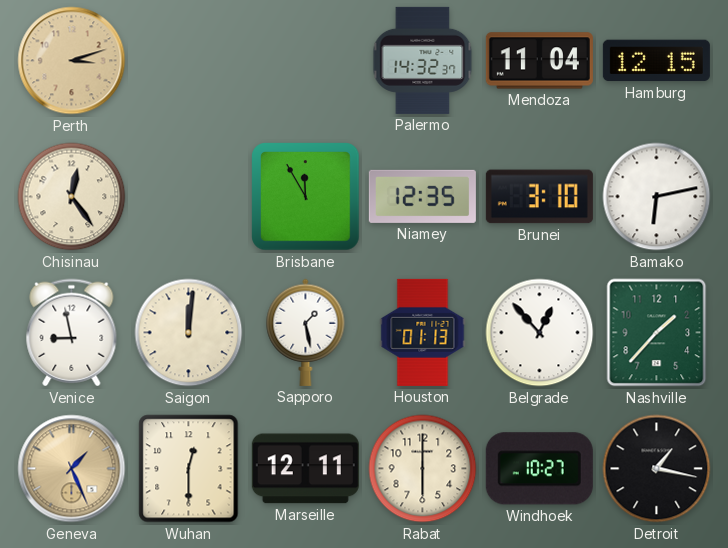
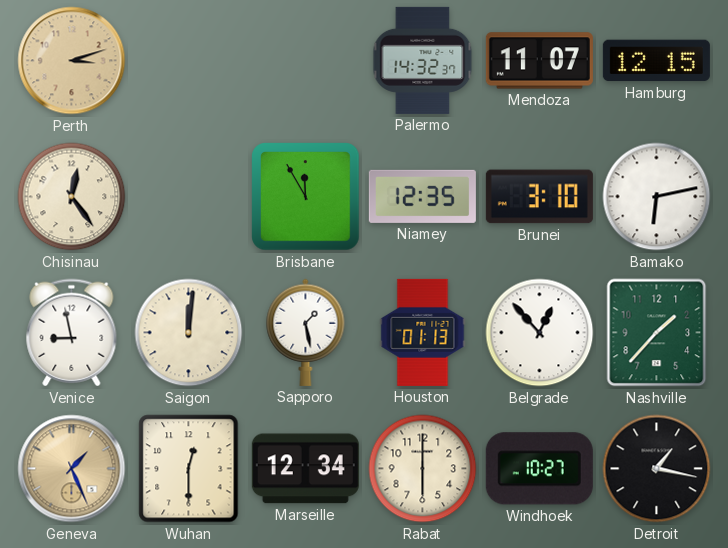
Mendoza: 11:04 -> 11:07
Marseille: 12:11 -> 12:34
